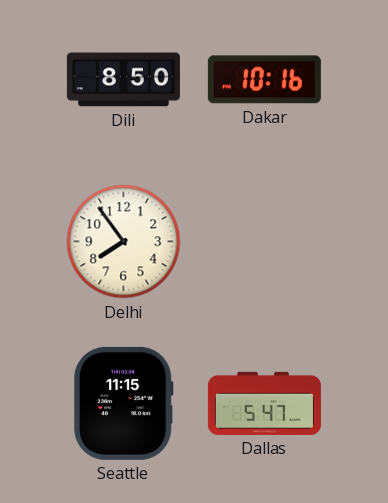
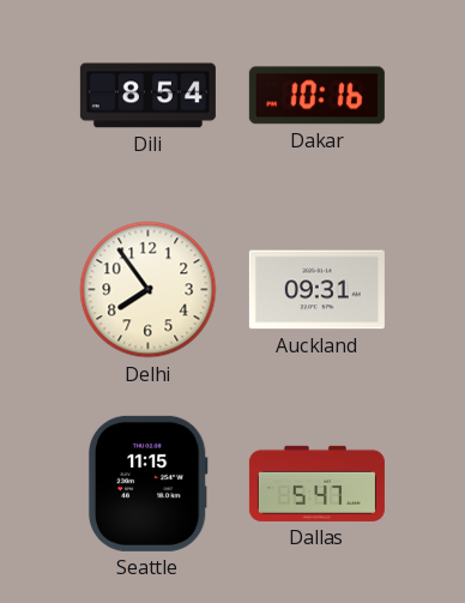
Dili: 8:50 -> 8:54
Auckland: none -> 09:31
